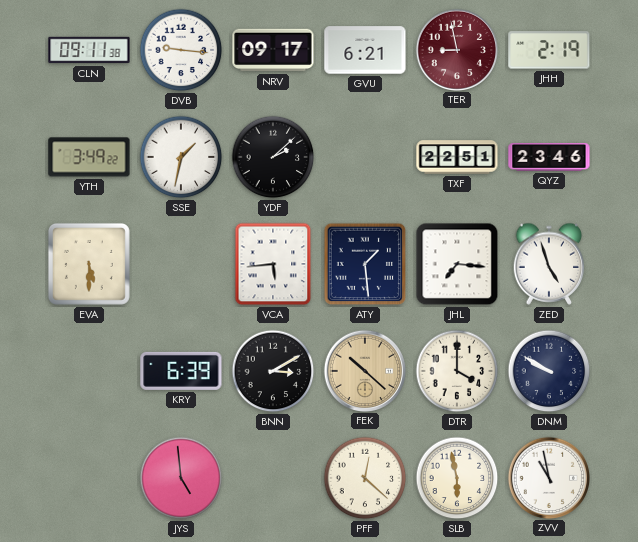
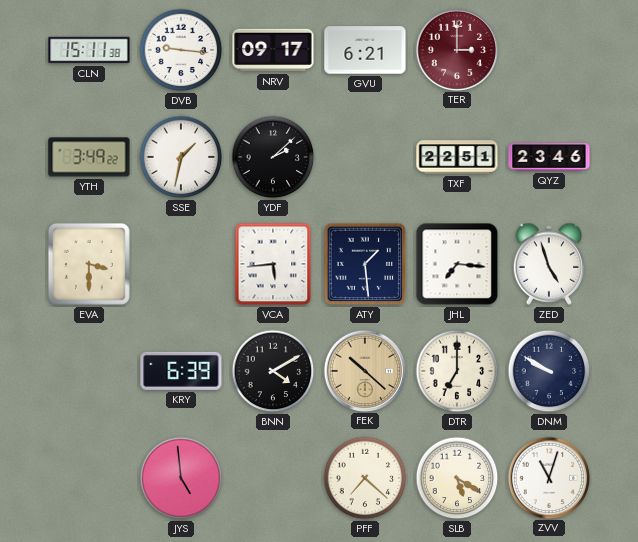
CLN: 09:11 -> 15:11
TER: 8:58 -> 3:00
JHH: 2:19 -> none
EVA: 5:30 -> 3:30
BNN: 3:10 -> 4:10
DTR: 4:00 -> 7:00
PFF: 12:22 -> 7:22
SLB: 5:58 -> 5:20
ZVV: 10:58 -> 11:03
